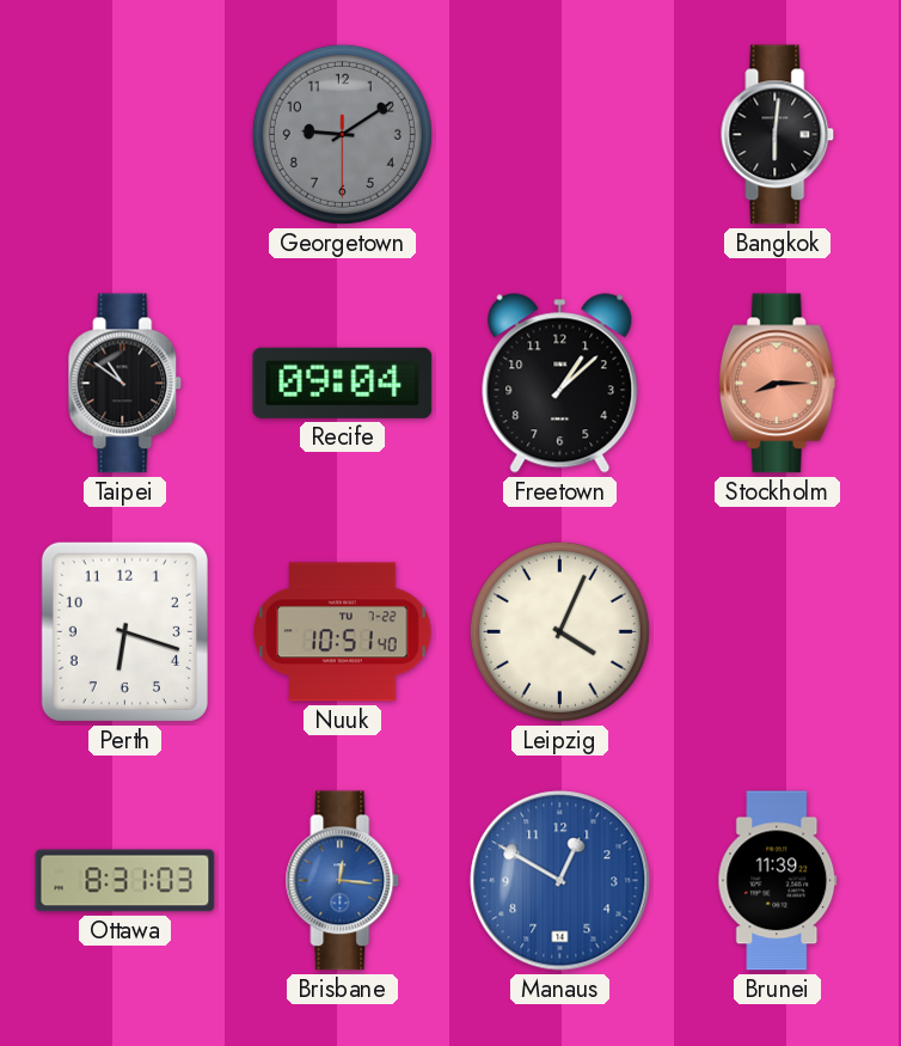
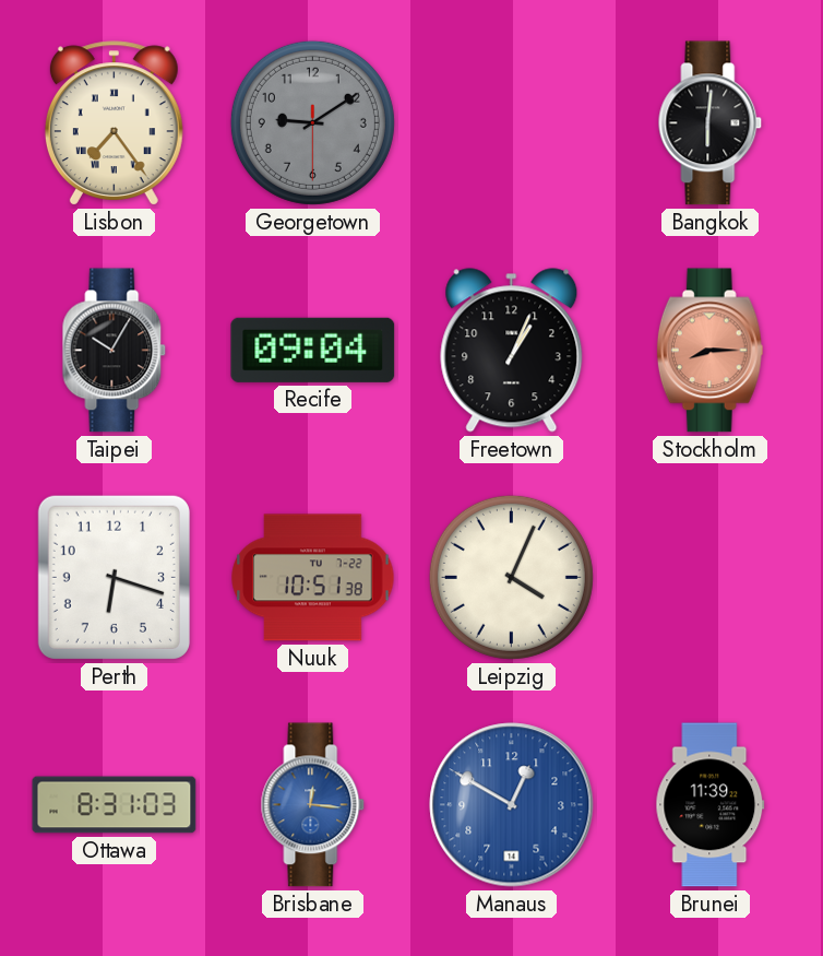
Lisbon: none -> 7:24
Taipei: 10:51 -> 10:05
Freetown: 1:08 -> 1:04
Nuuk: 10:51:40 -> 10:51:38
